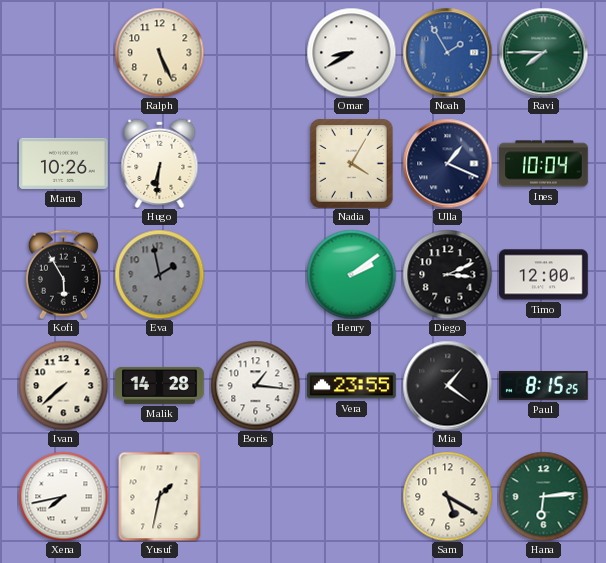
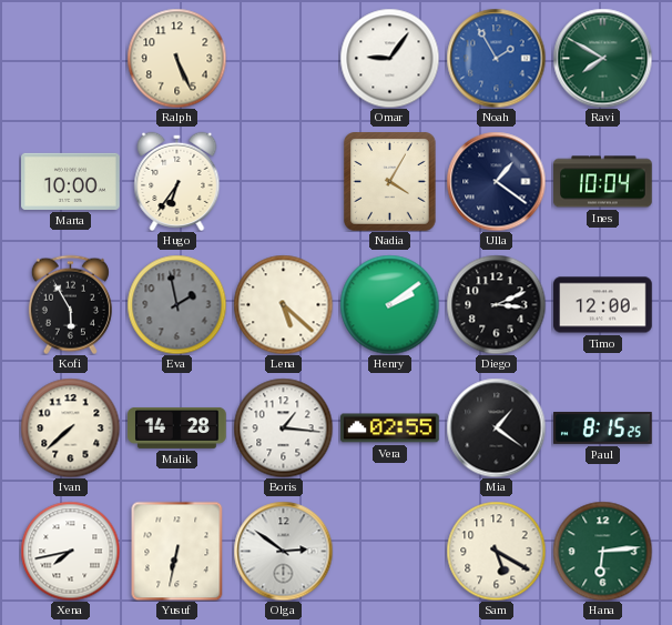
Omar: 8:40 -> 9:06
Ravi: 7:45 -> 7:50
Marta: 10:26 -> 10:00
Hugo: 6:31 -> 6:36
Ulla: 1:19 -> 1:21
Lena: none -> 5:22
Vera: 23:55 -> 02:55
Yusuf: 1:32 -> 6:32
Olga: none -> 2:51
